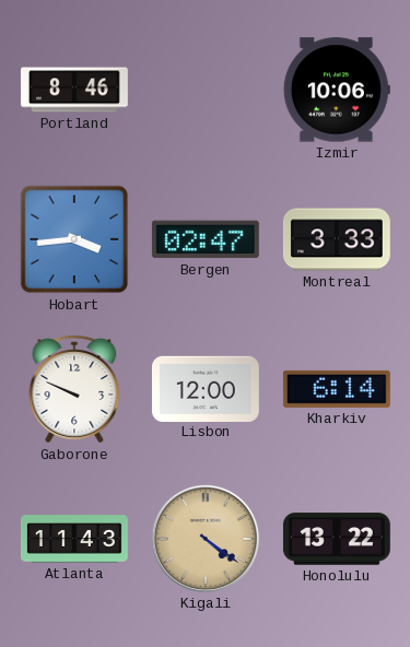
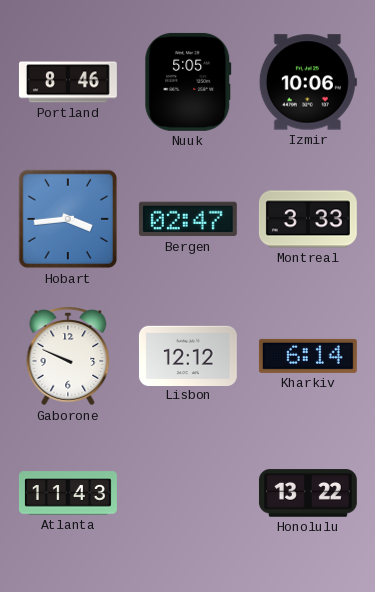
Nuuk: none -> 5:05
Lisbon: 12:00 -> 12:12
Kigali: 4:21 -> none
